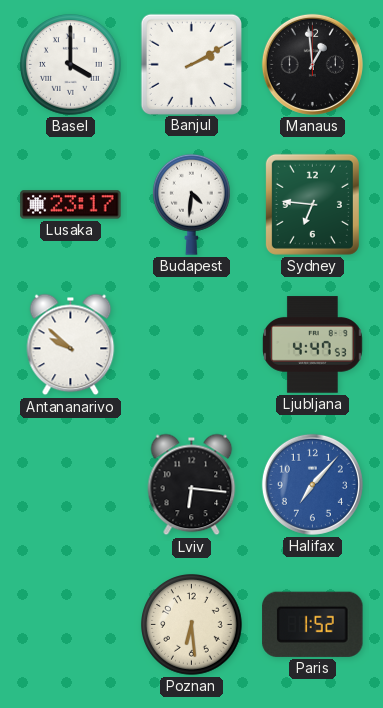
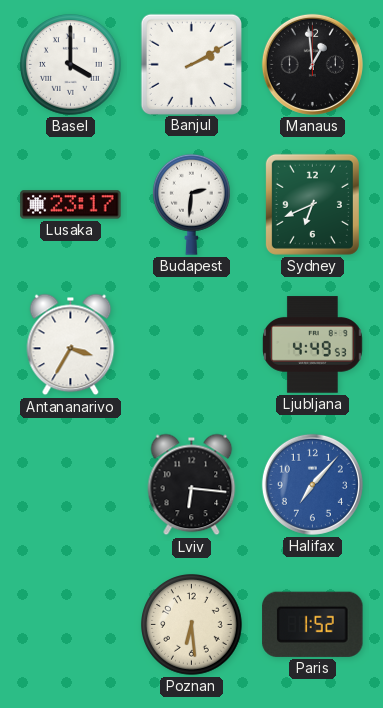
Budapest: 4:31 -> 2:31
Sydney: 6:46 -> 6:41
Antananarivo: 9:52 -> 3:35
Ljubljana: 4:47 -> 4:49
